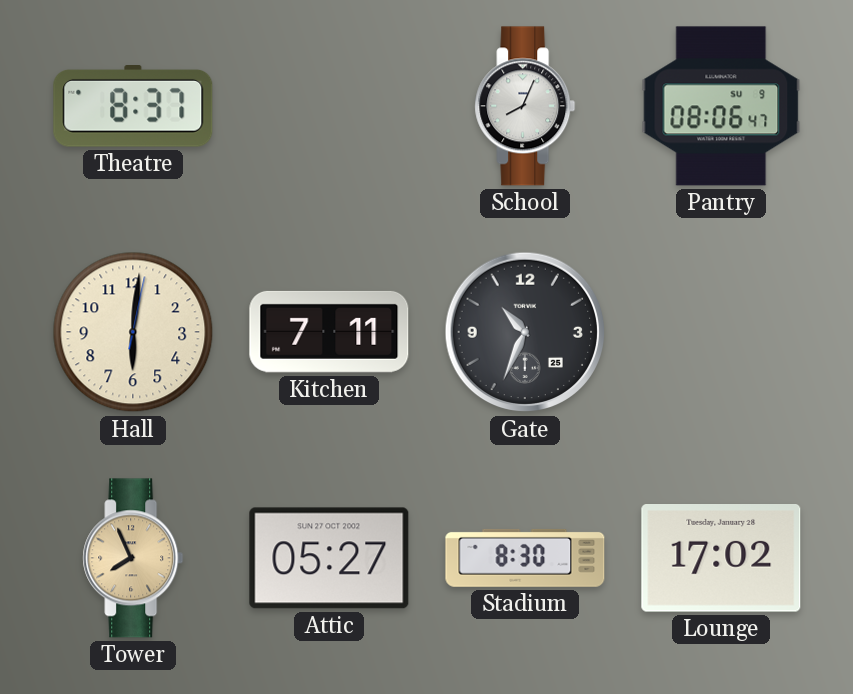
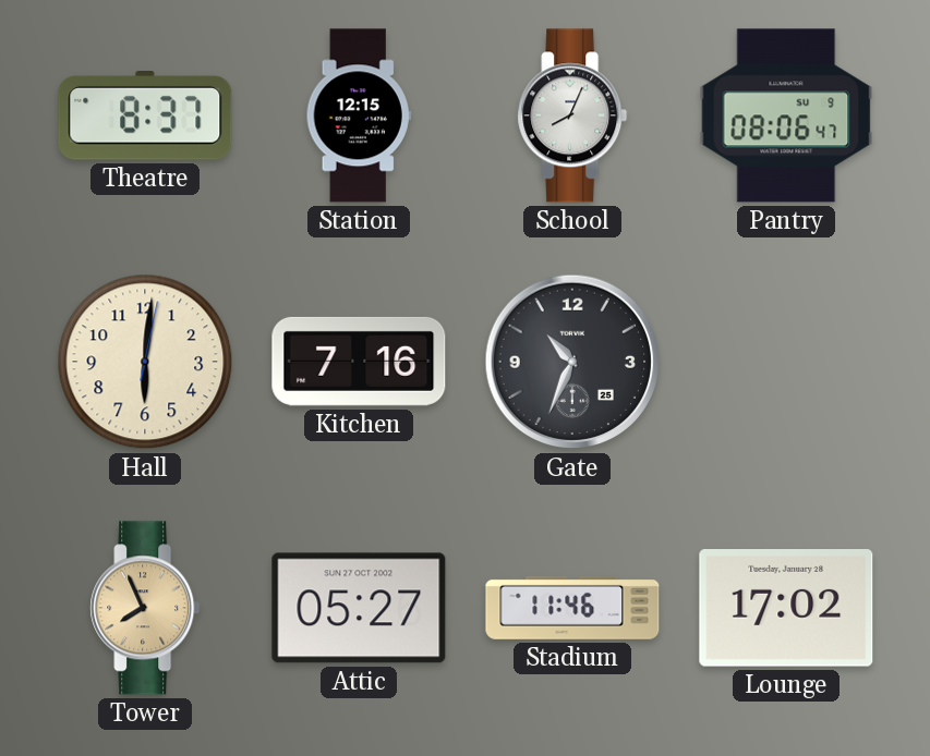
Station: none -> 12:15
Kitchen: 7:11 -> 7:16
Stadium: 8:30 -> 11:46
